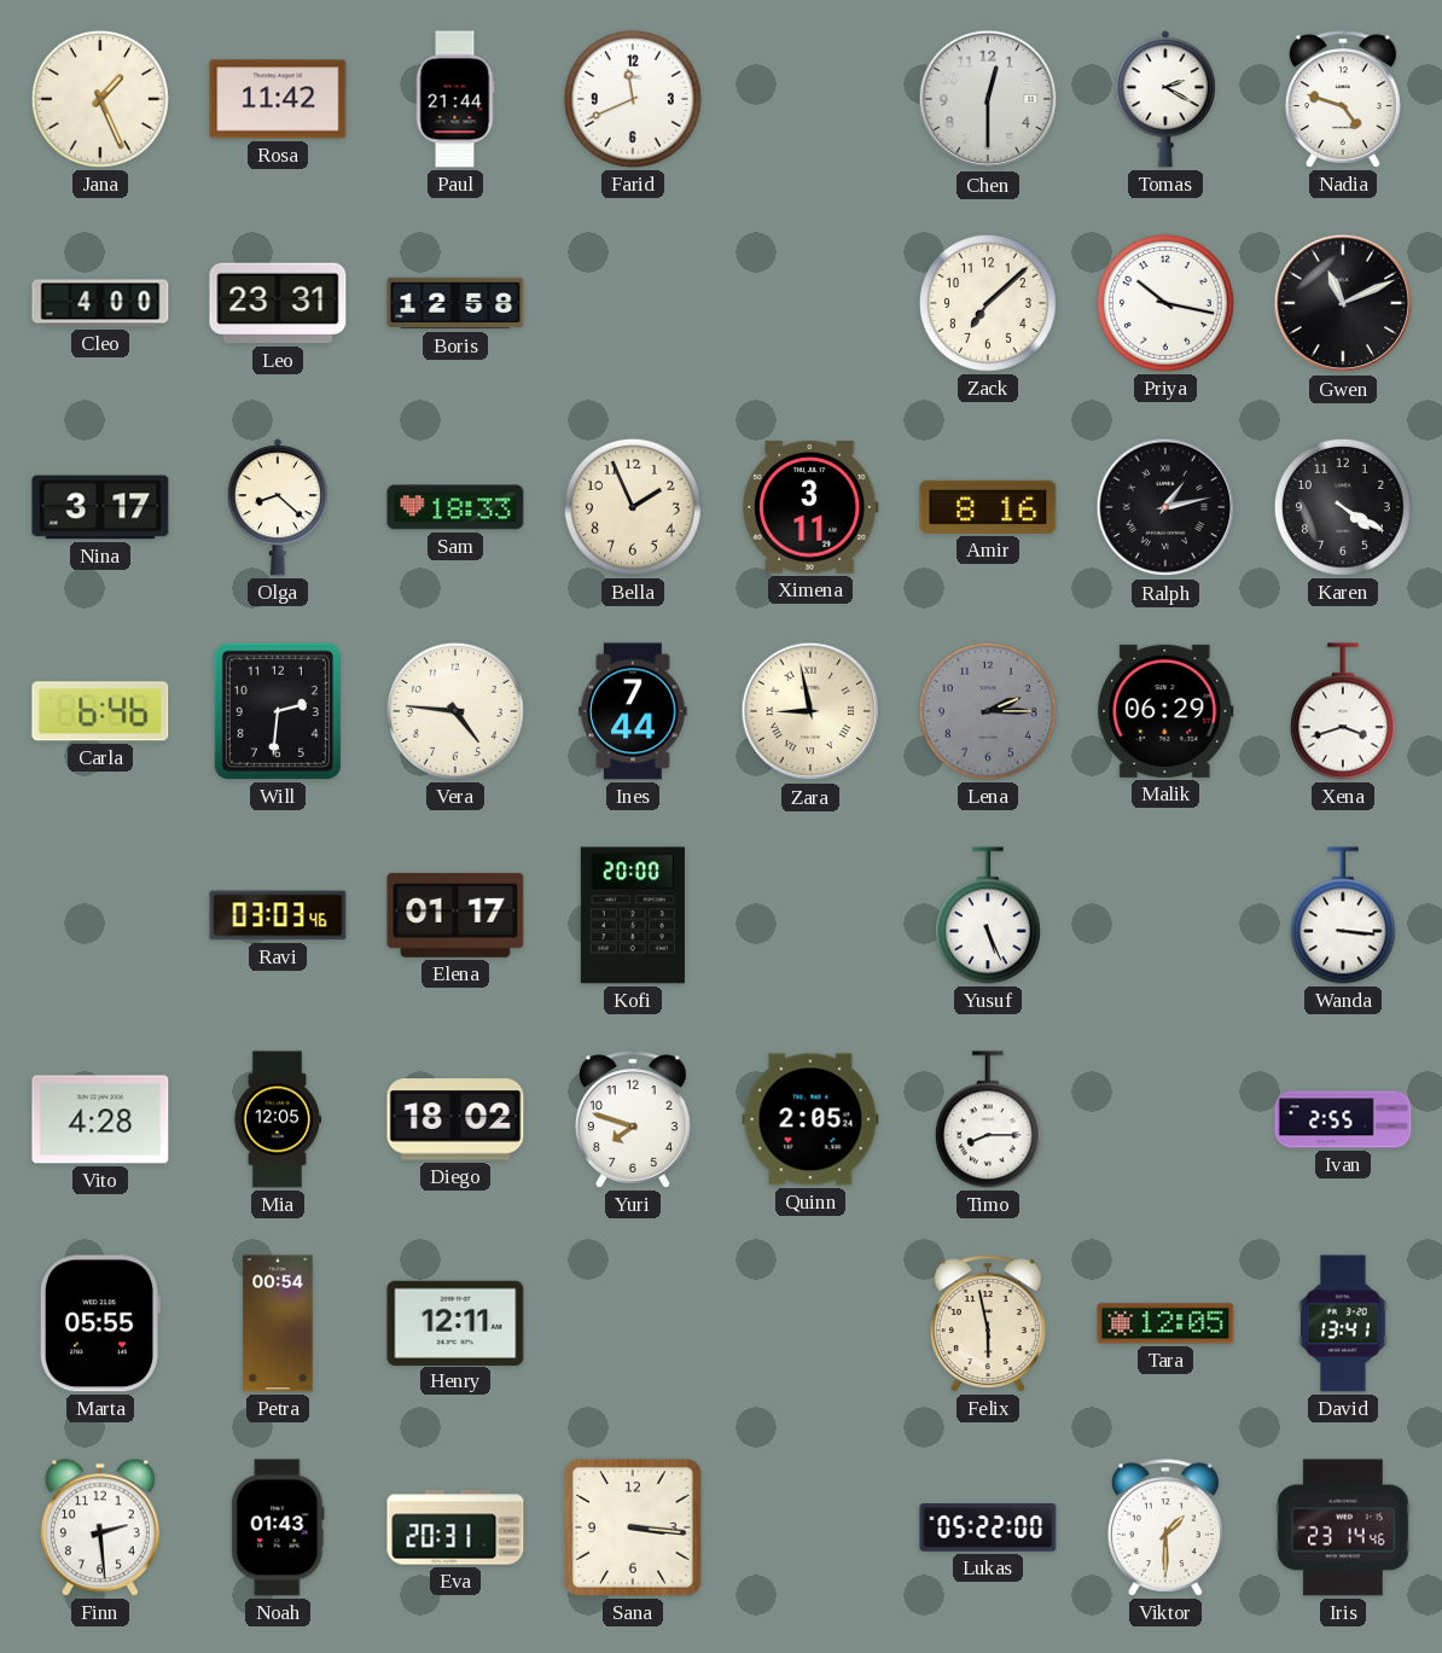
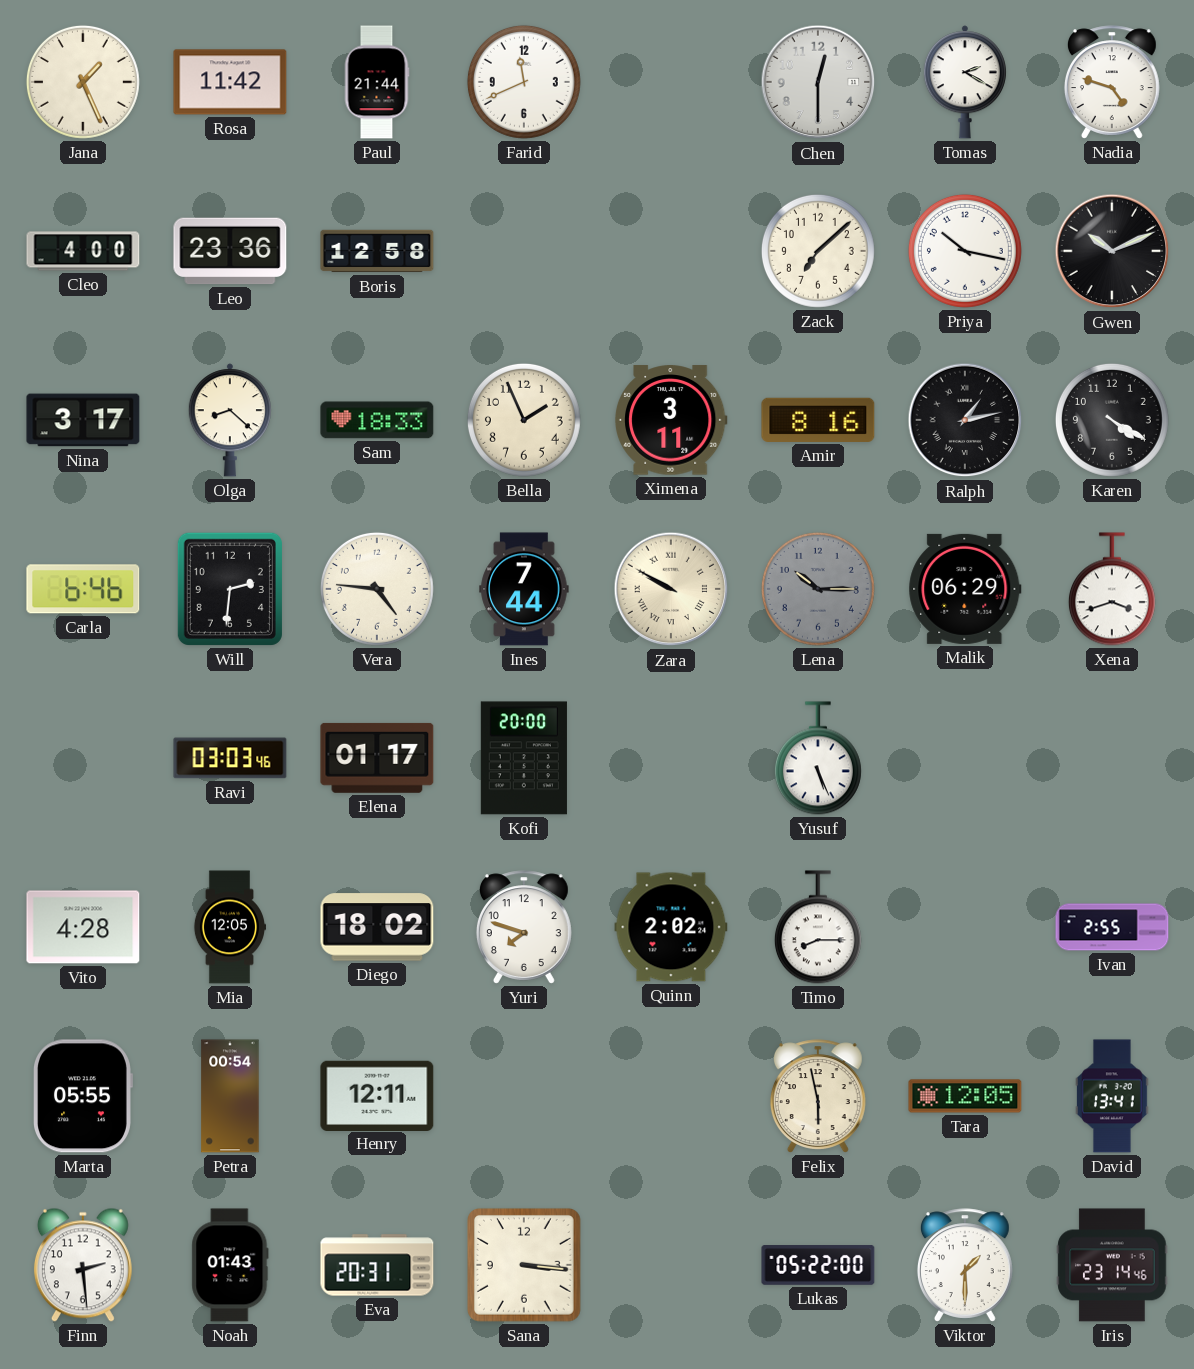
Leo: 23:31 -> 23:36
Gwen: 11:11 -> 10:11
Zara: 8:58 -> 9:50
Lena: 2:15 -> 10:15
Wanda: 3:16 -> none
Quinn: 2:05 -> 2:02
